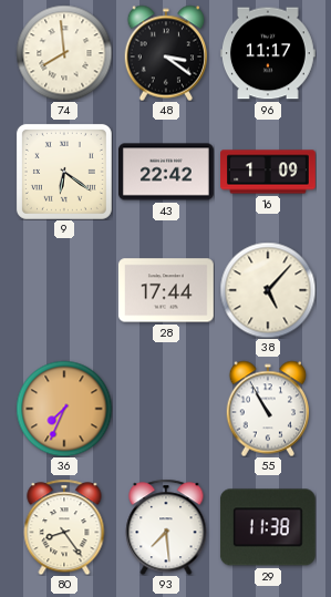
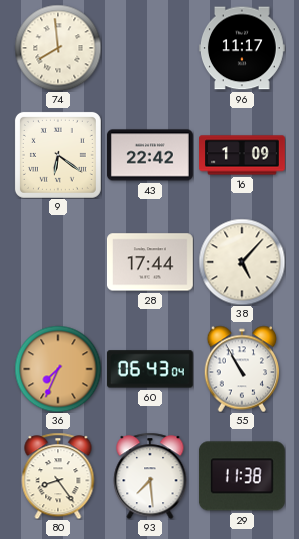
48: 3:21 -> none
60: none -> 06:43
